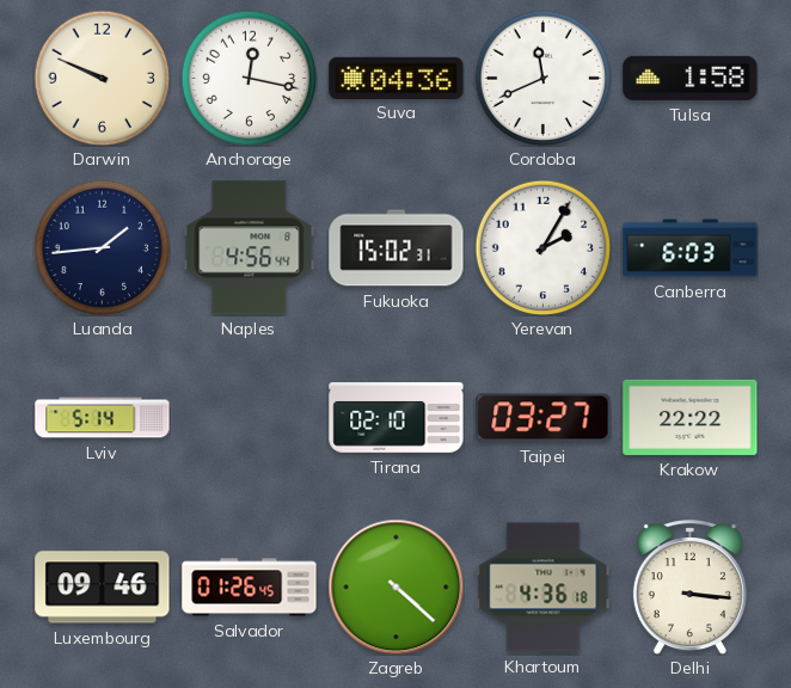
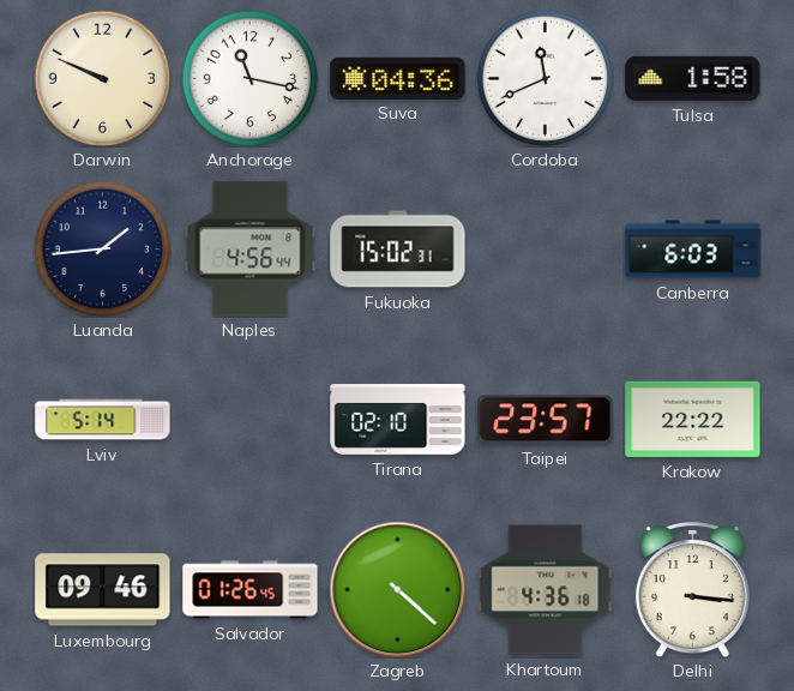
Anchorage: 12:17 -> 11:17
Yerevan: 2:05 -> none
Taipei: 03:27 -> 23:57
